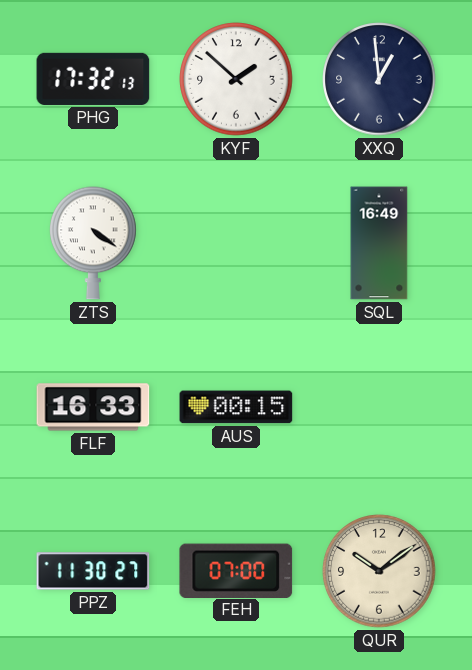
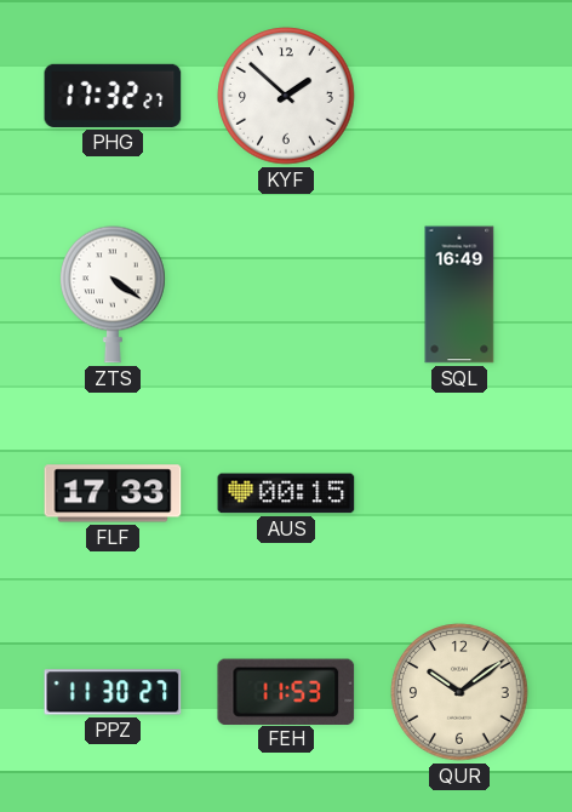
PHG: 17:32:13 -> 17:32:27
XXQ: 12:59 -> none
FLF: 16:33 -> 17:33
FEH: 07:00 -> 11:53
